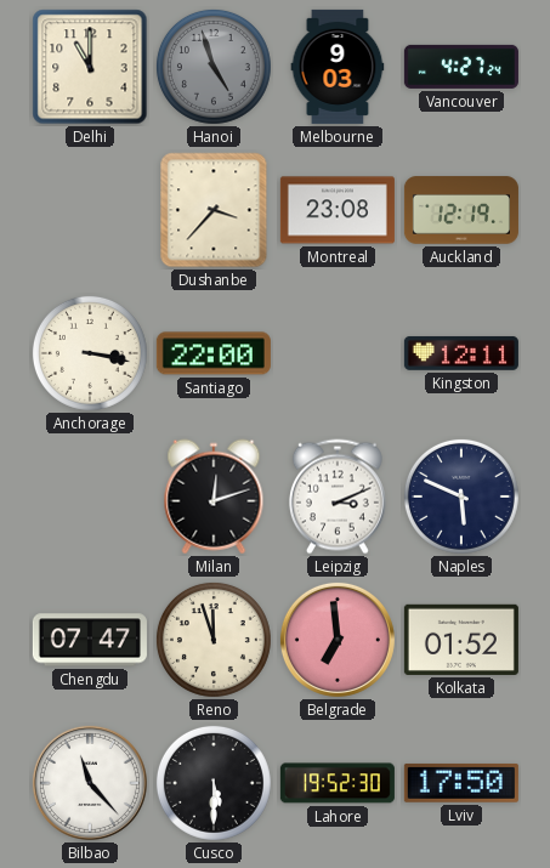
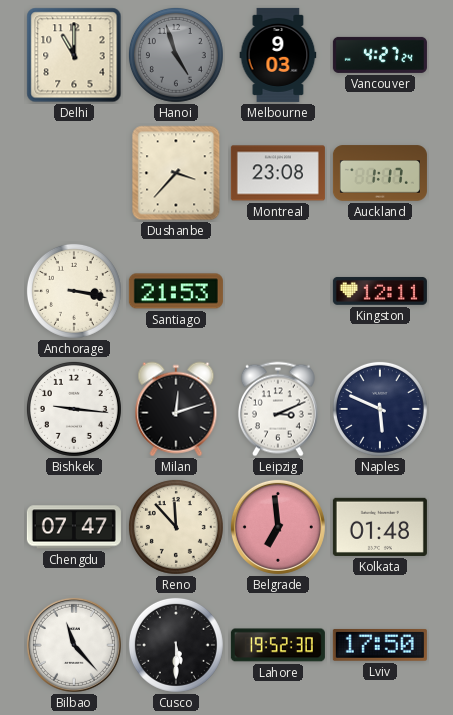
Auckland: 12:19 -> 1:17
Santiago: 22:00 -> 21:53
Bishkek: none -> 9:16
Reno: 11:57 -> 11:53
Kolkata: 01:52 -> 01:48
